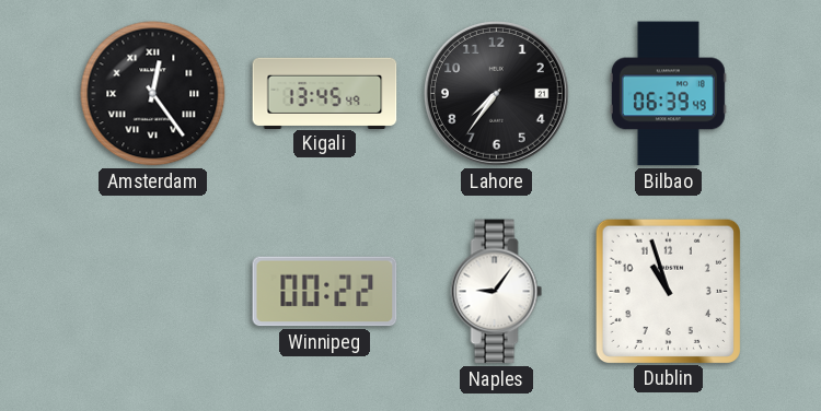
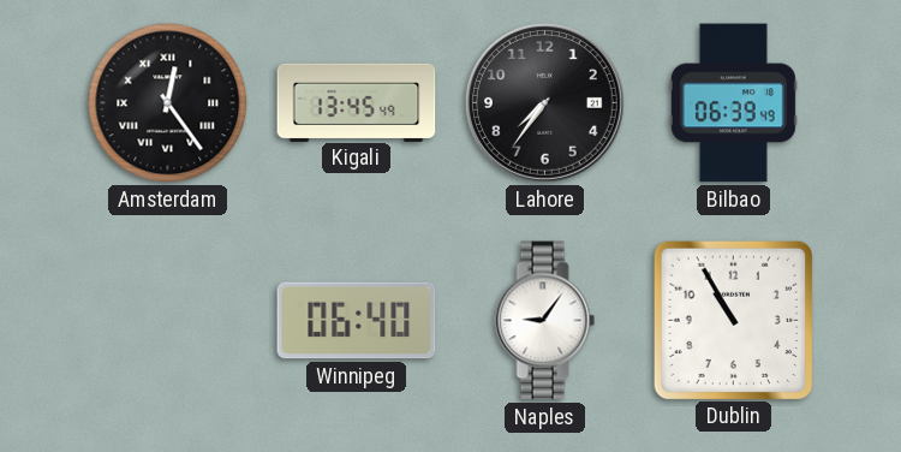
Winnipeg: 00:22 -> 06:40
Dublin: 10:57 -> 10:55
